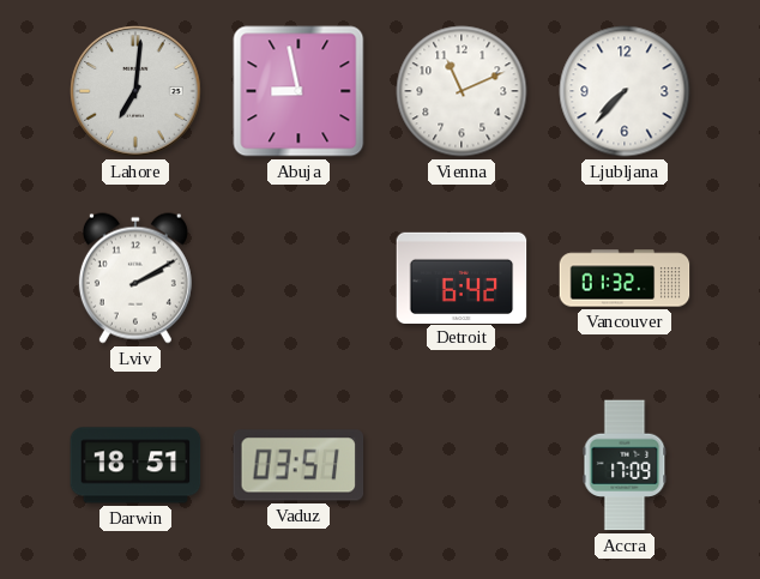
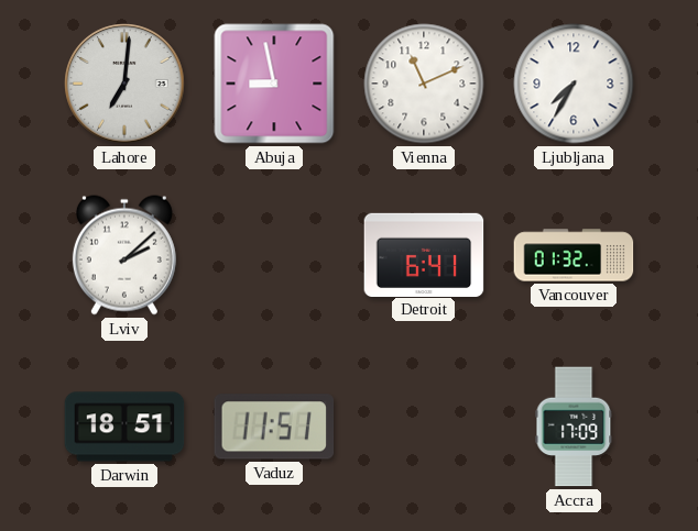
Ljubljana: 7:37 -> 7:35
Lviv: 2:10 -> 2:08
Detroit: 6:42 -> 6:41
Vaduz: 03:51 -> 11:51
